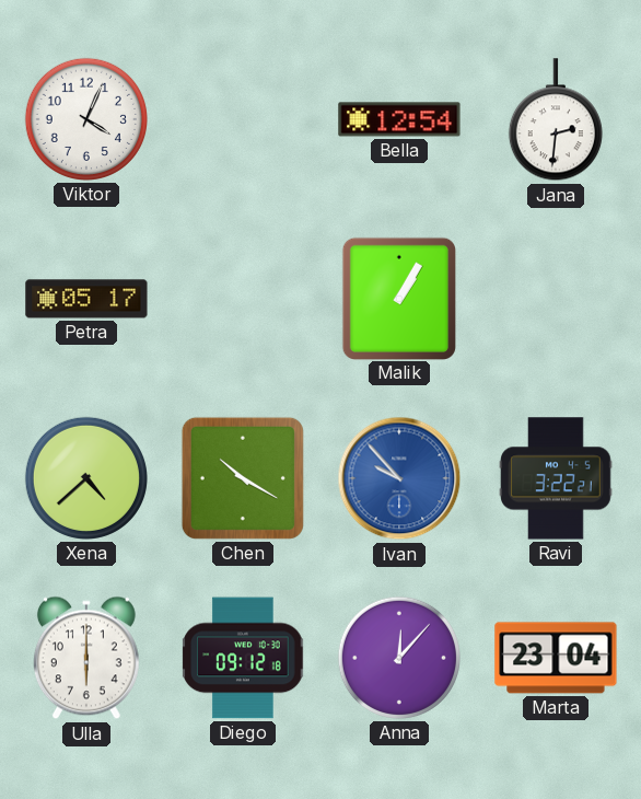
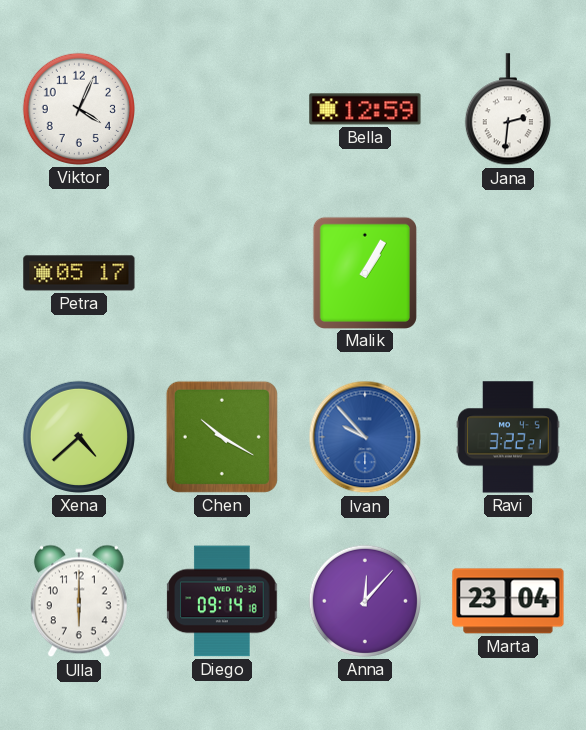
Bella: 12:54 -> 12:59
Diego: 09:12 -> 09:14
